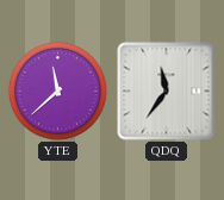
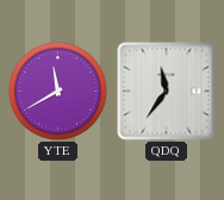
YTE: 11:38 -> 11:40
